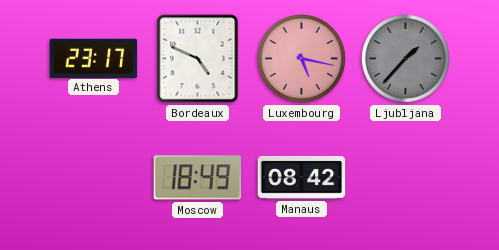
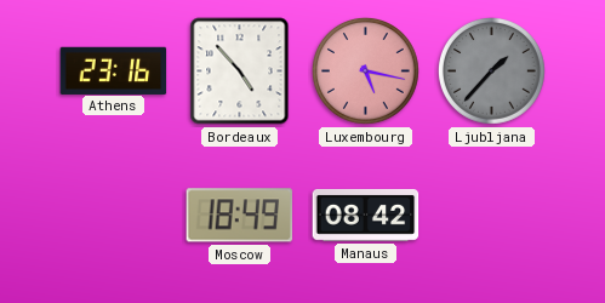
Athens: 23:17 -> 23:16
Bordeaux: 4:49 -> 4:53
